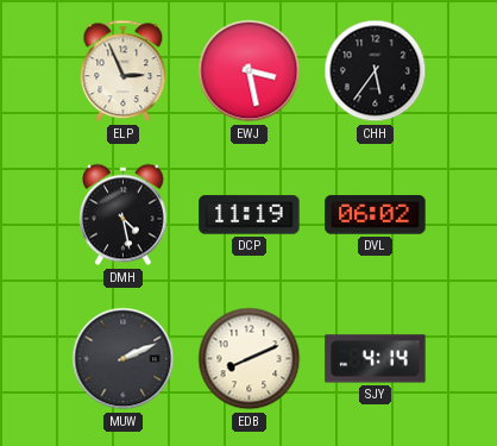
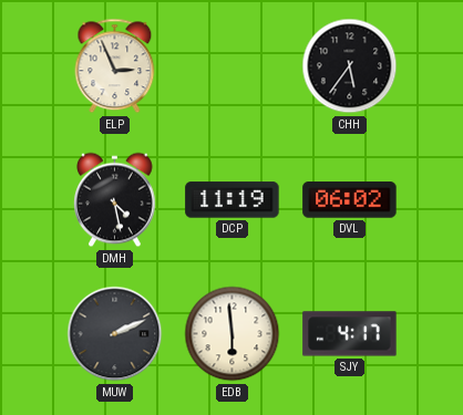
EWJ: 3:28 -> none
EDB: 8:11 -> 5:59
SJY: 4:14 -> 4:17
